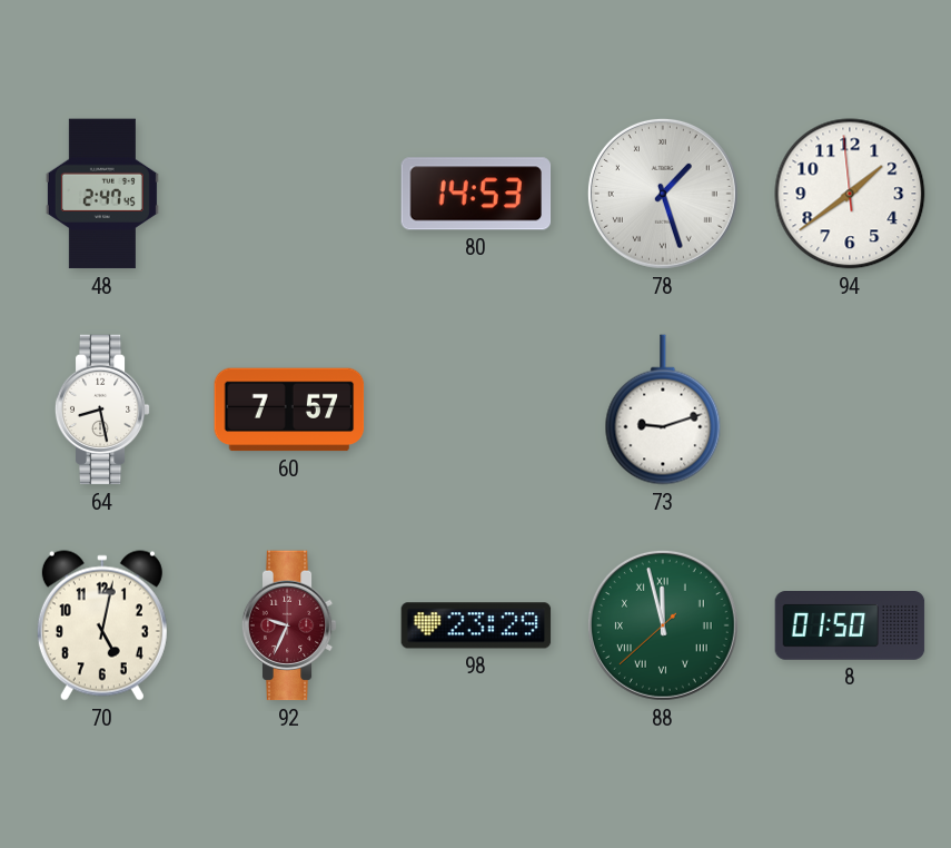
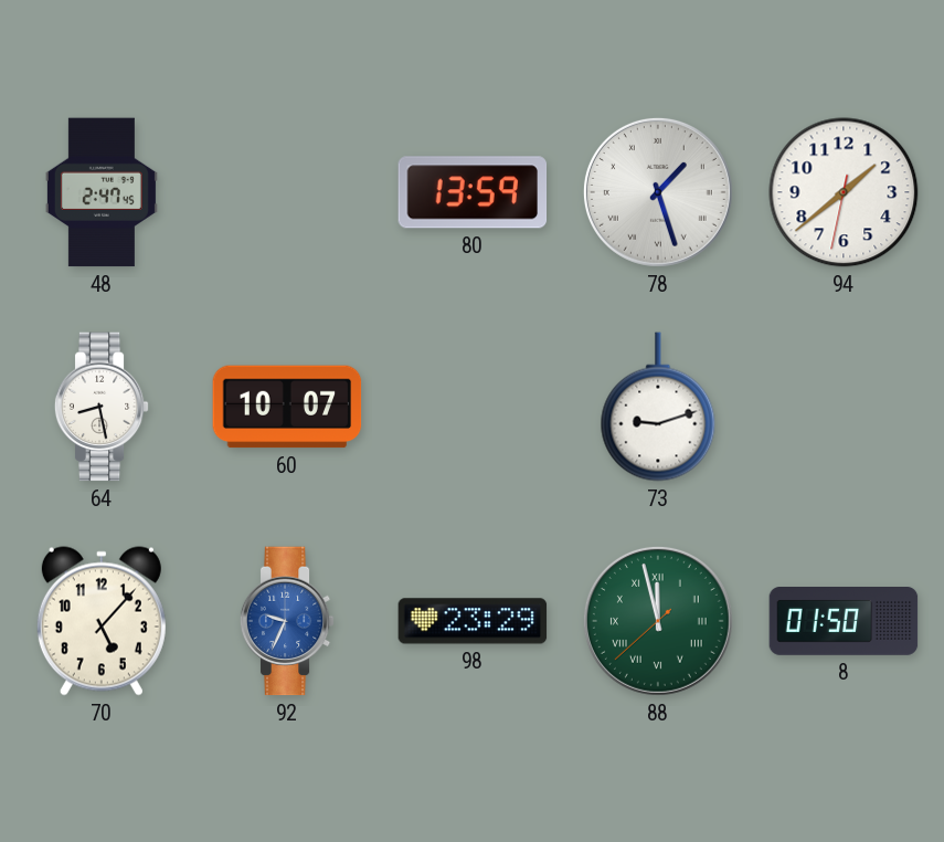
80: 14:53 -> 13:59
94: 1:38:59 -> 1:38:32
60: 7:57 -> 10:07
70: 5:02 -> 5:07
92 dial: burgundy -> blue
